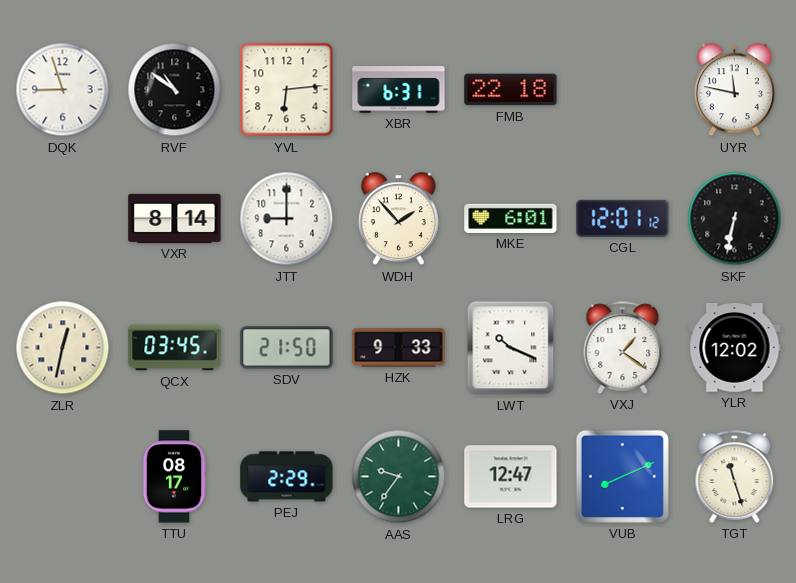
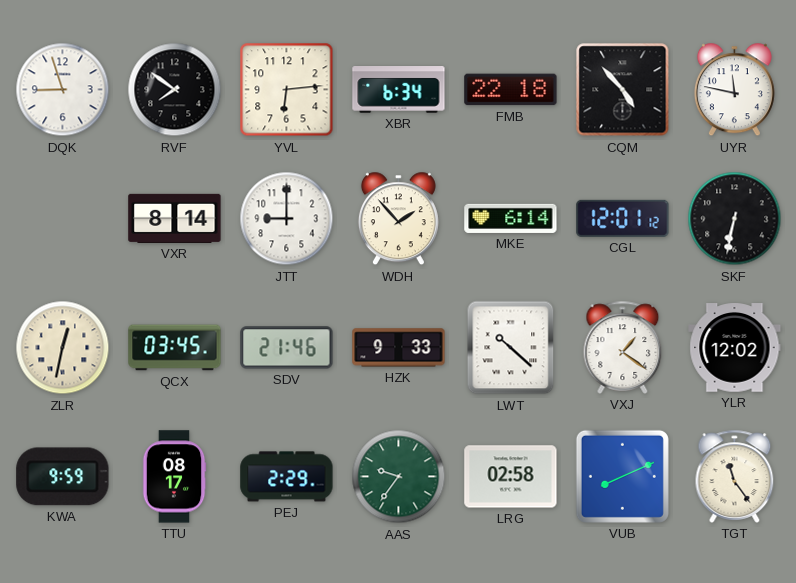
RVF: 10:51 -> 7:51
XBR: 6:31 -> 6:34
CQM: none -> 4:53
MKE: 6:01 -> 6:14
SDV: 21:50 -> 21:46
LWT: 10:19 -> 10:22
KWA: none -> 9:59
LRG: 12:47 -> 02:58
TGT: 11:27 -> 11:24
